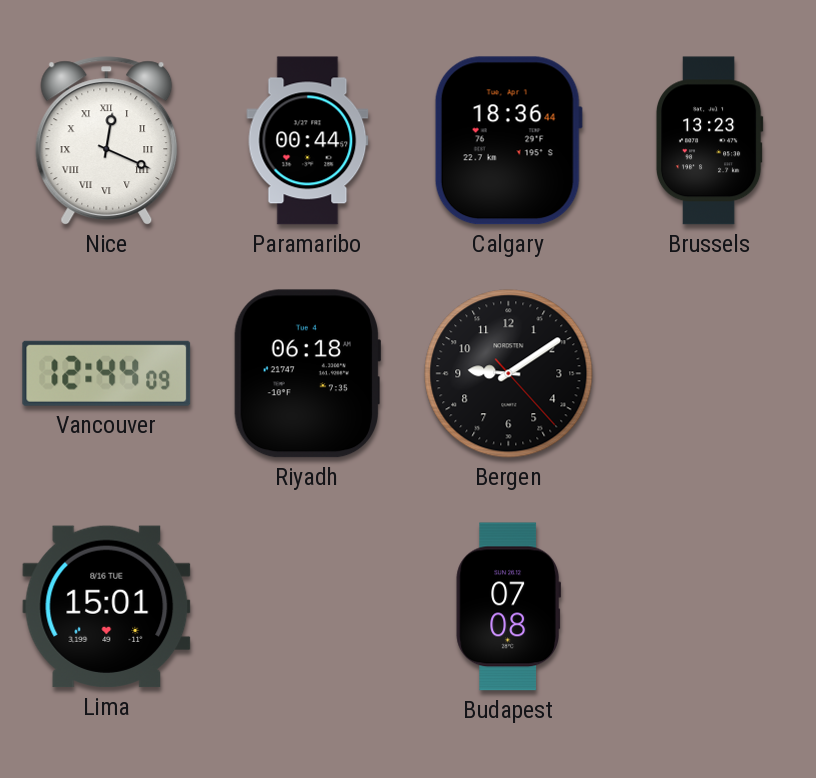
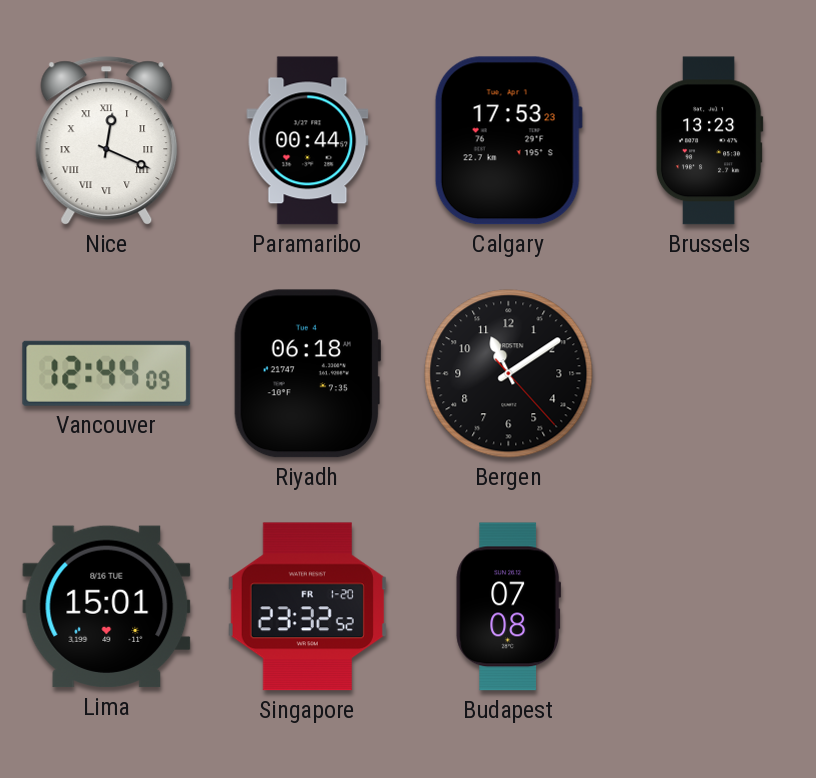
Calgary: 18:36 -> 17:53
Bergen: 9:09 -> 11:09
Singapore: none -> 23:32
